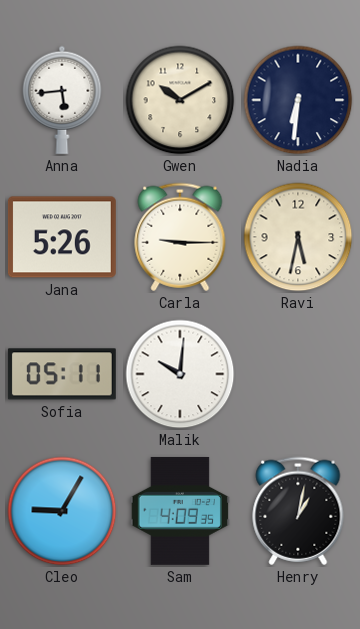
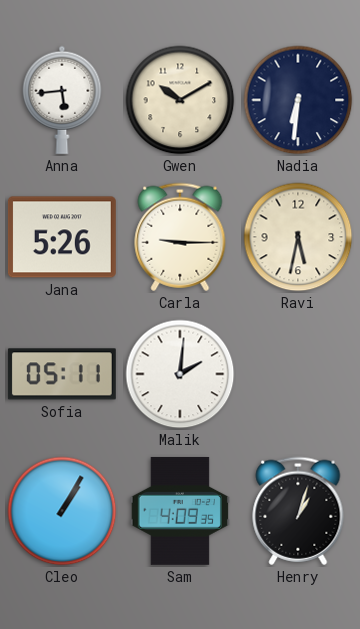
Malik: 10:01 -> 2:01
Cleo: 9:05 -> 1:05
Henry: 1:02 -> 1:03
